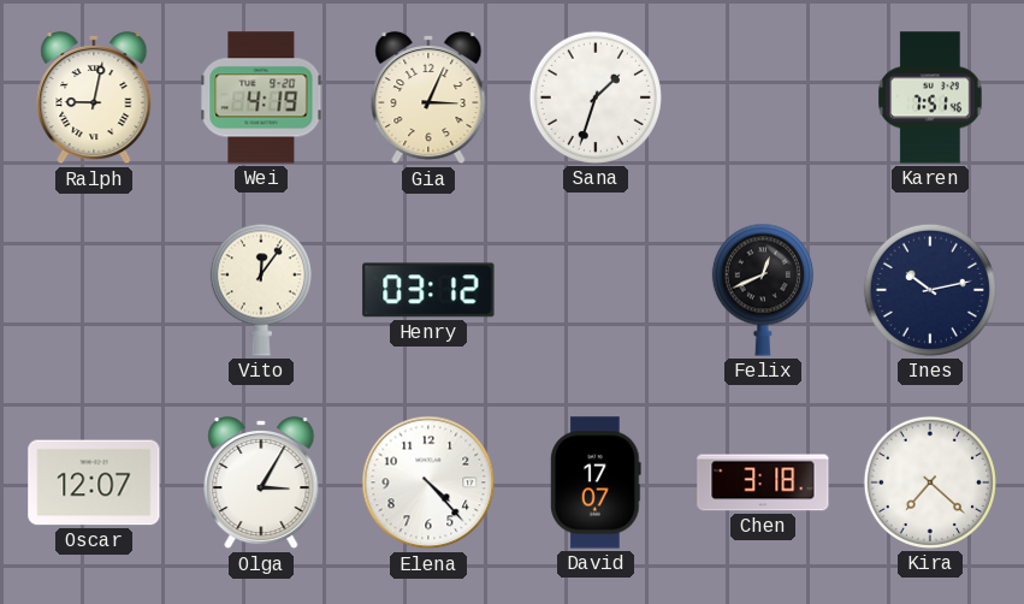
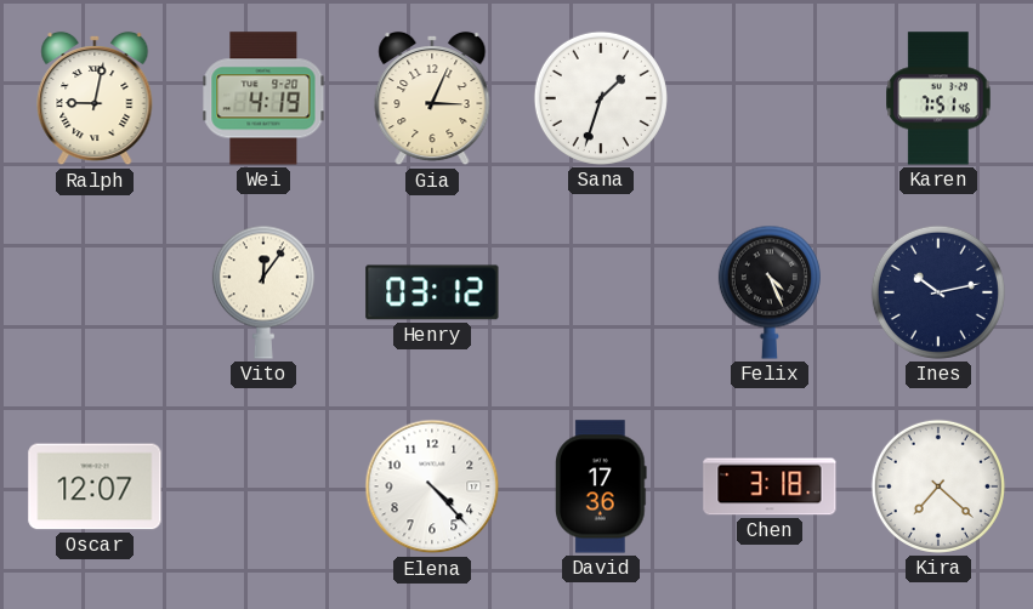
Felix: 12:41 -> 4:26
Olga: 3:05 -> none
David: 17:07 -> 17:36
